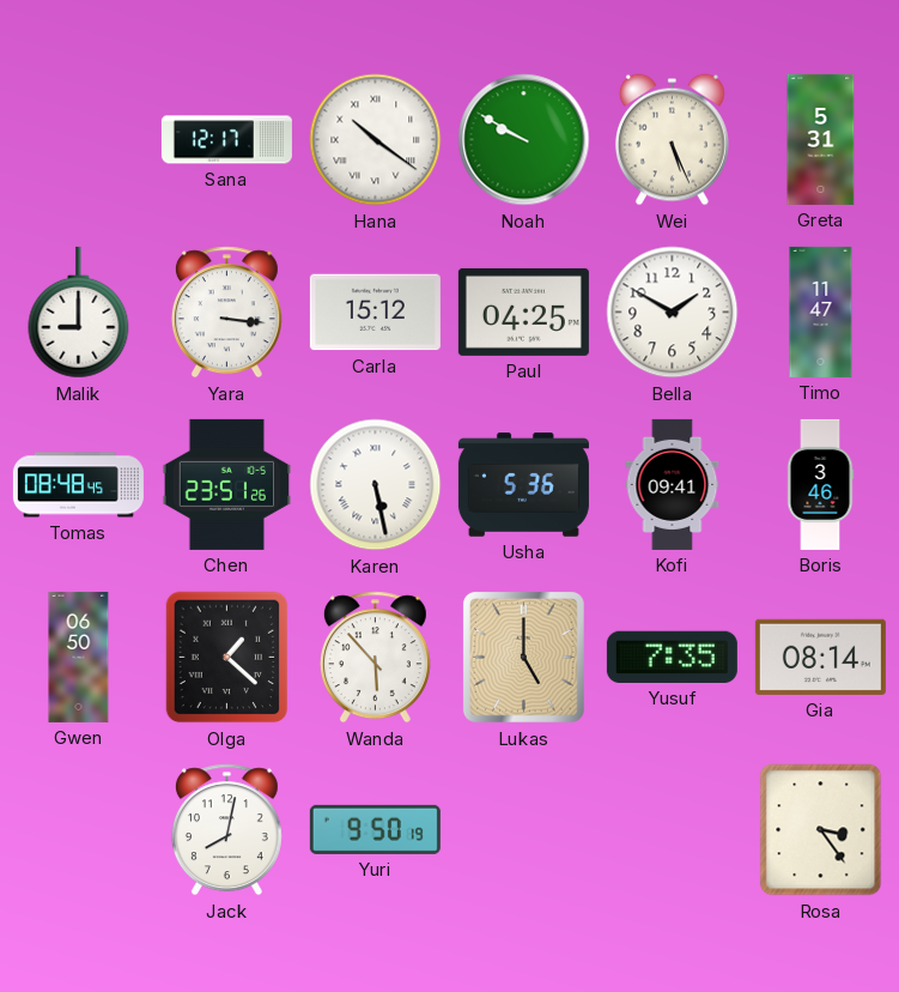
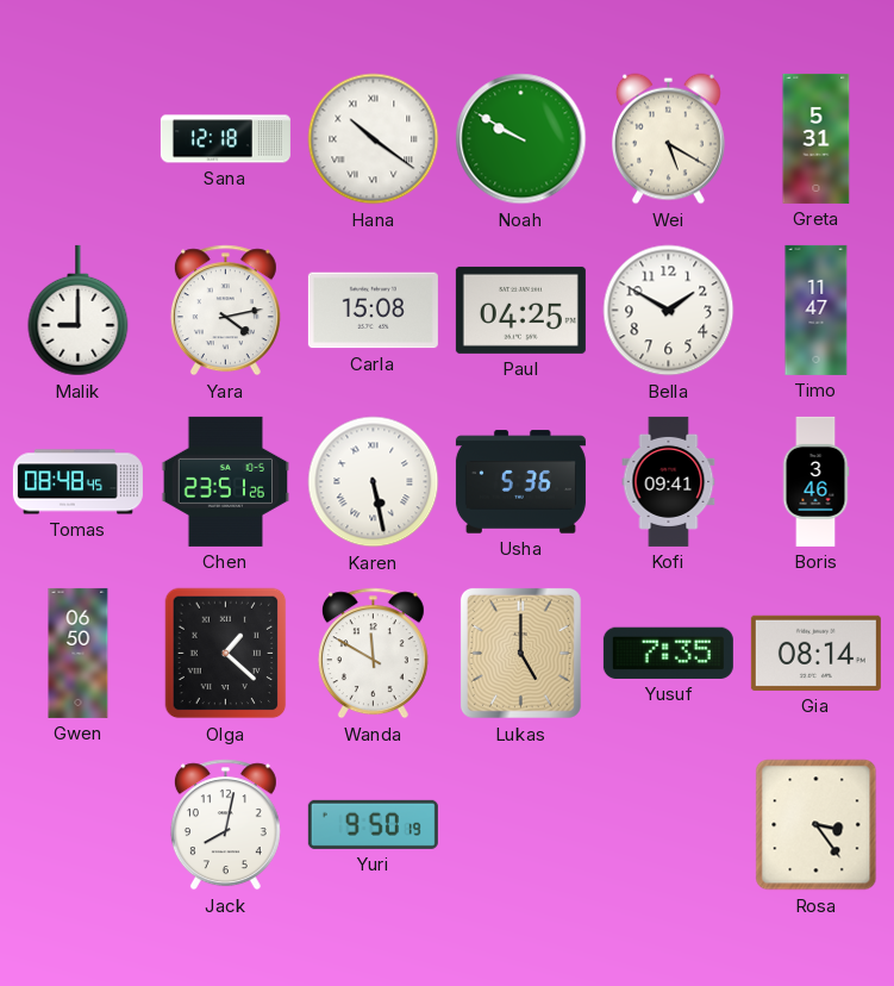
Sana: 12:17 -> 12:18
Wei: 5:26 -> 5:20
Yara: 3:16 -> 4:13
Carla: 15:12 -> 15:08
Wanda: 5:53 -> 11:50
